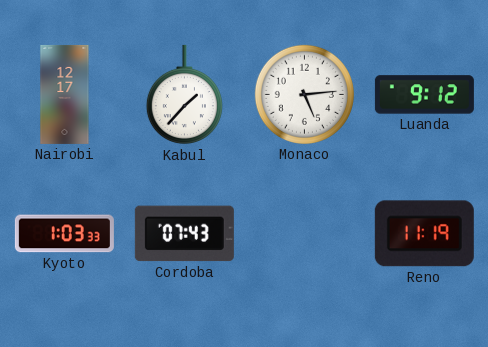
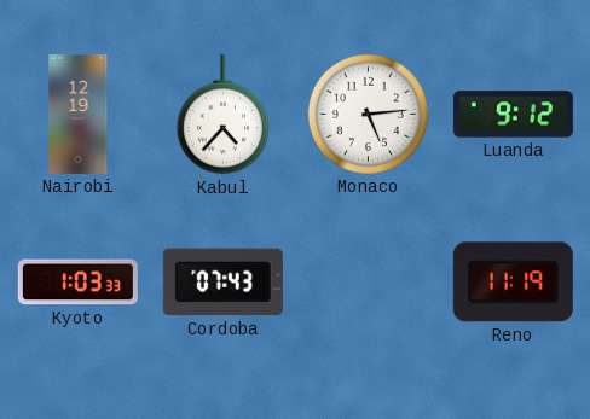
Nairobi: 12:17 -> 12:19
Kabul: 1:37 -> 4:37
